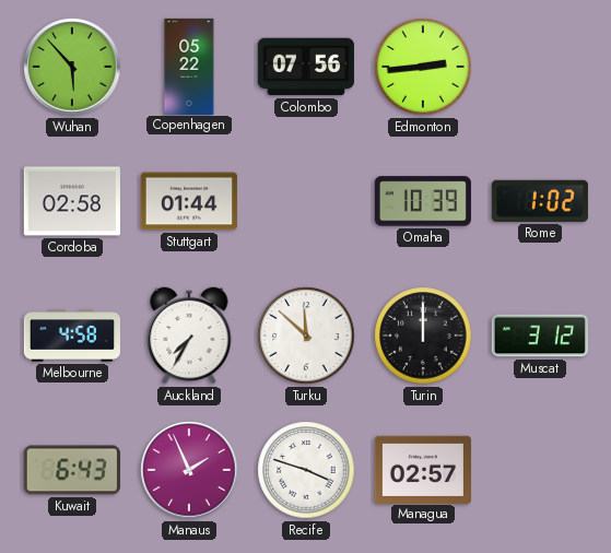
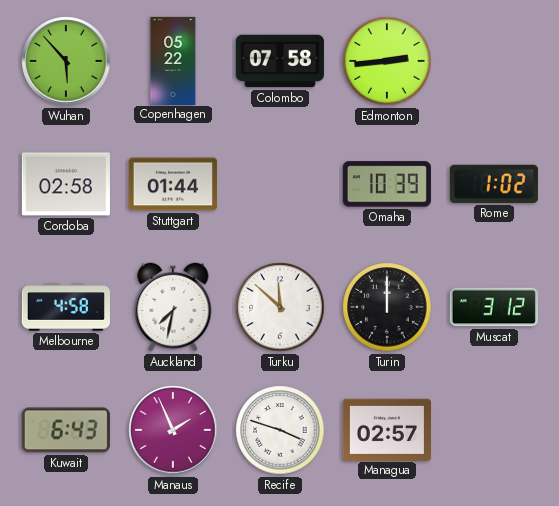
Colombo: 07:56 -> 07:58
Auckland: 7:35 -> 7:32
